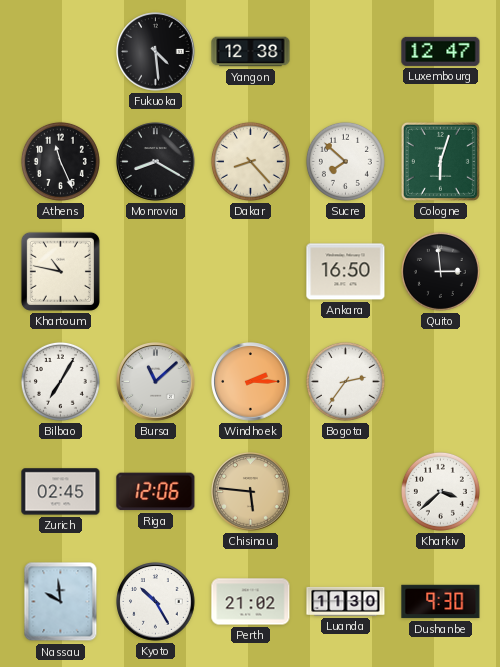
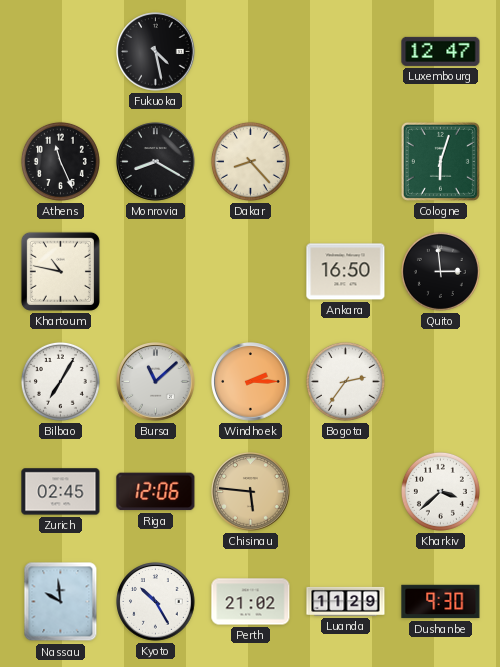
Fukuoka: 4:29 -> 4:28
Yangon: 12:38 -> none
Sucre: 7:52 -> none
Luanda: 11:30 -> 11:29
